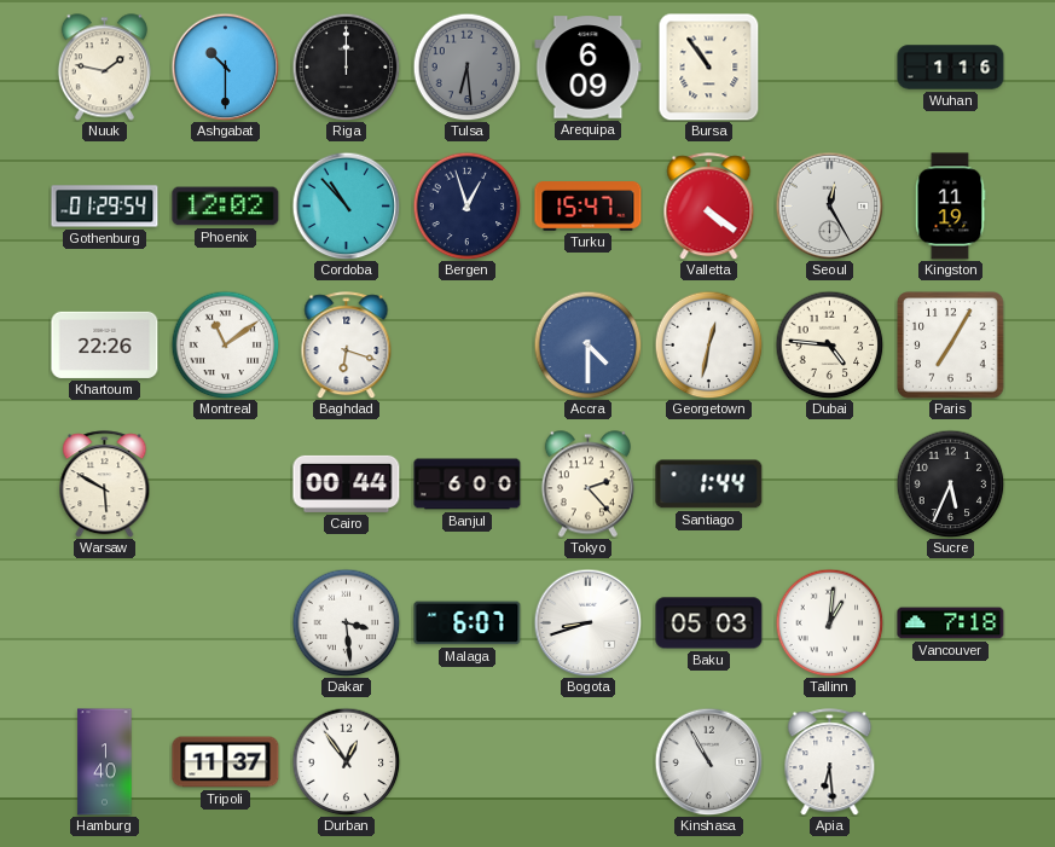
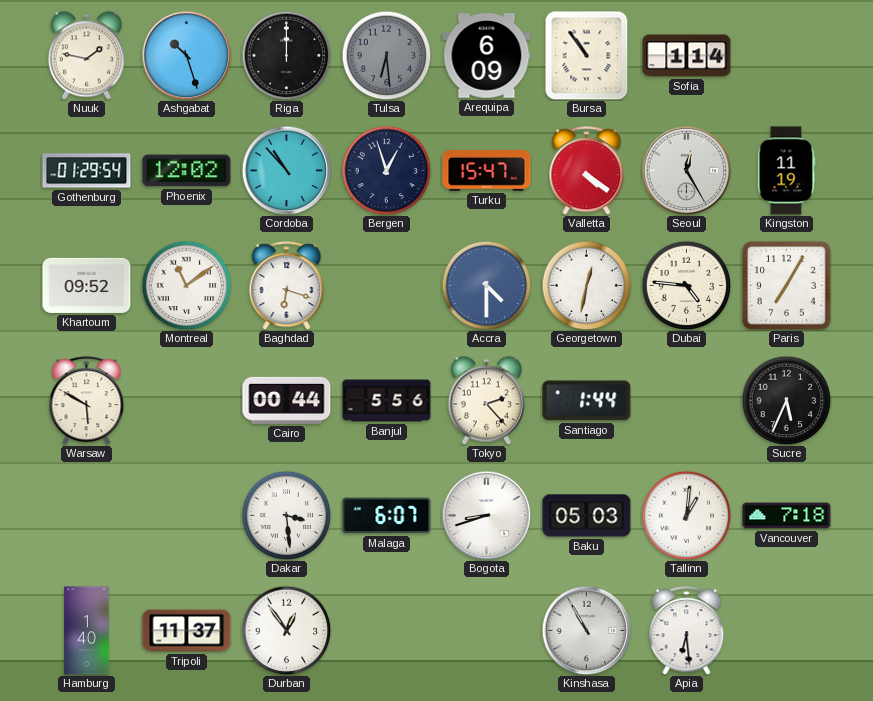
Ashgabat: 10:30 -> 10:27
Sofia: none -> 1:14
Wuhan: 1:16 -> none
Khartoum: 22:26 -> 09:52
Banjul: 6:00 -> 5:56
